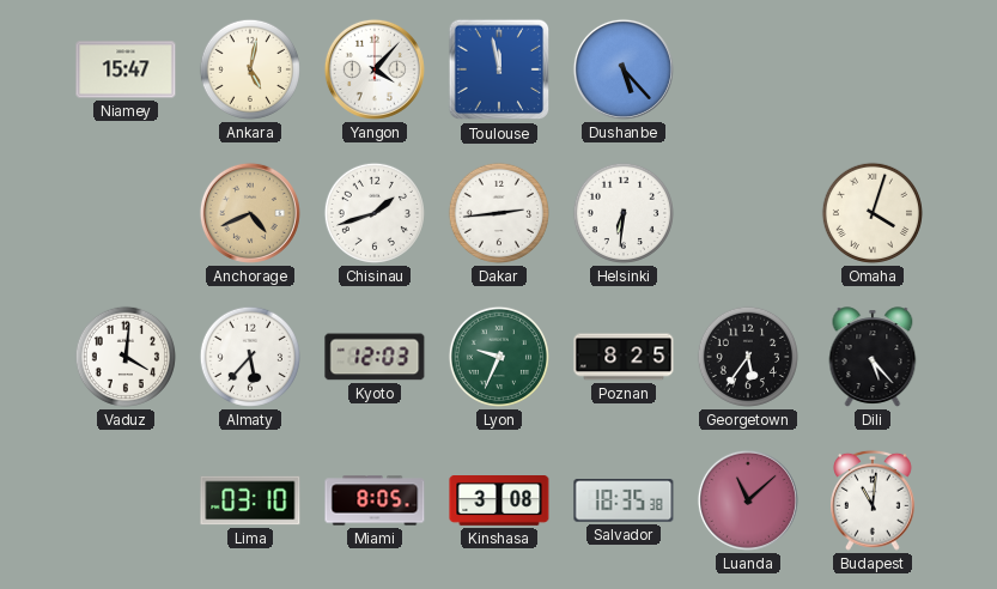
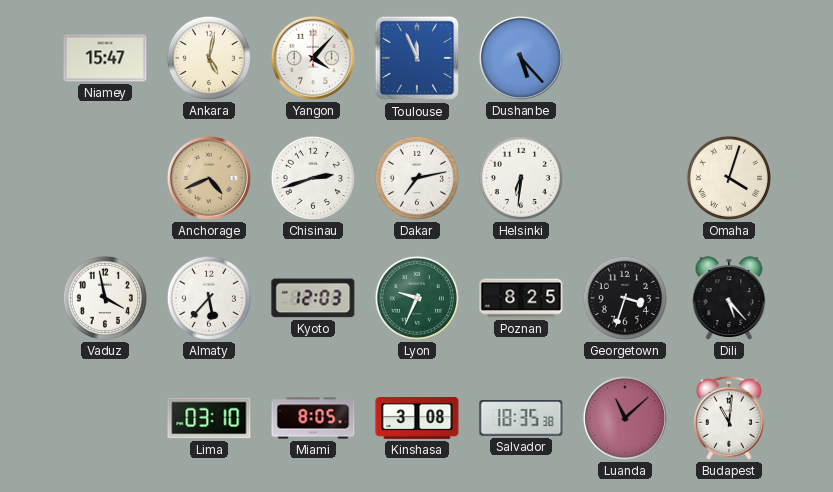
Toulouse: 11:58 -> 11:56
Chisinau: 1:42 -> 2:42
Dakar: 2:44 -> 7:13
Vaduz: 4:01 -> 3:58
Georgetown: 5:36 -> 3:33
